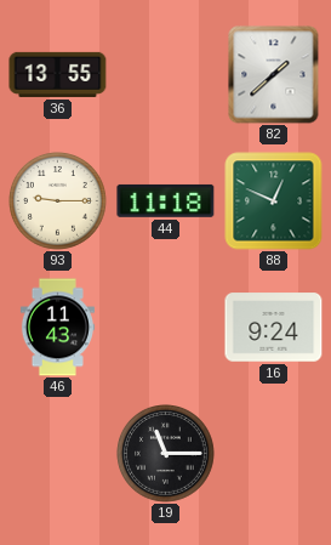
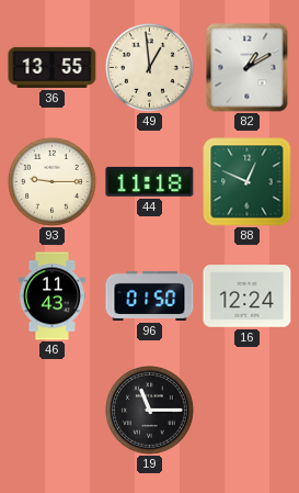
49: none -> 12:59
82: 1:38 -> 1:10
96: none -> 01:50
16: 9:24 -> 12:24
